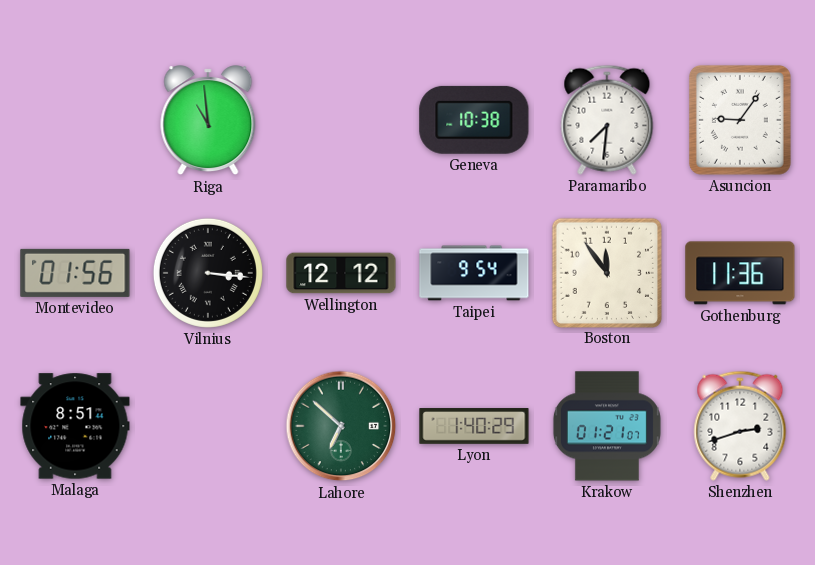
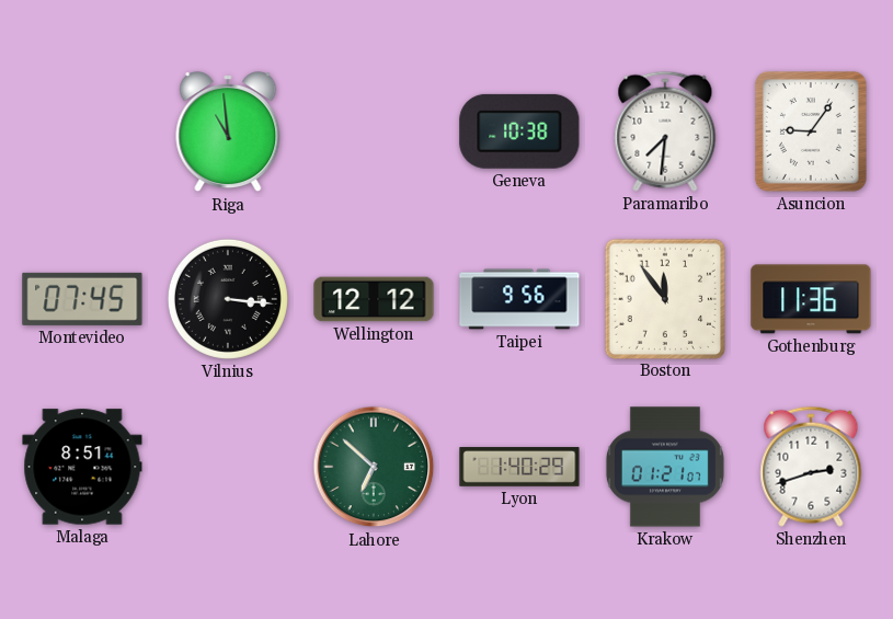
Montevideo: 01:56 -> 07:45
Taipei: 9:54 -> 9:56
